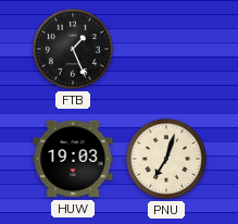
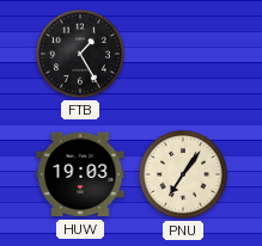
FTB: 1:26 -> 1:25
PNU: 7:03 -> 7:06
